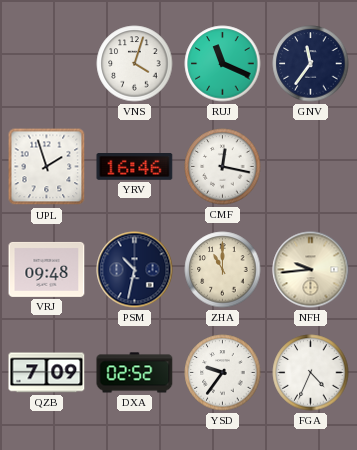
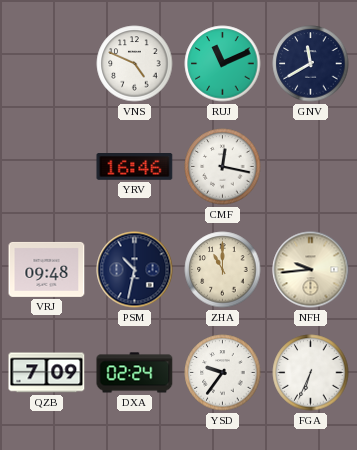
VNS: 4:03 -> 4:49
RUJ: 11:19 -> 11:11
GNV: 11:36 -> 11:40
UPL: 1:57 -> none
DXA: 02:52 -> 02:24
FGA: 4:34 -> 6:34
